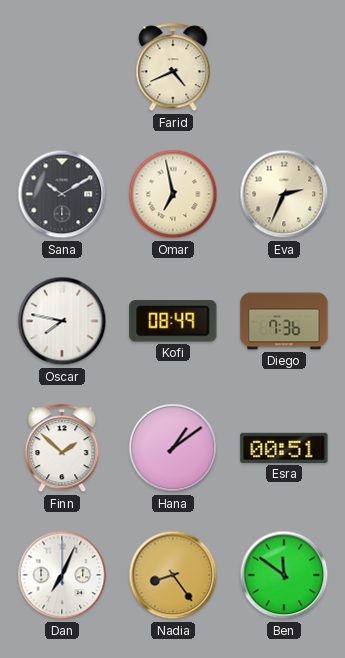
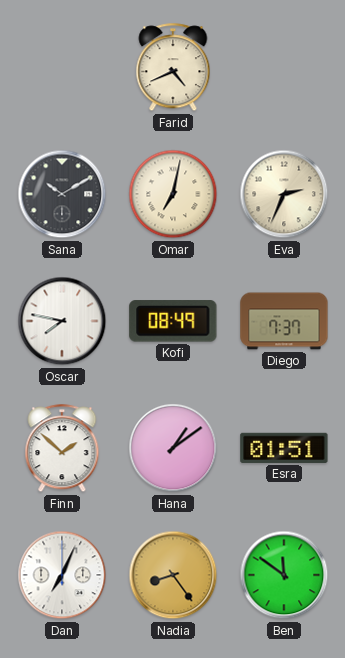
Omar: 6:58 -> 7:02
Diego: 7:36 -> 7:37
Esra: 00:51 -> 01:51
